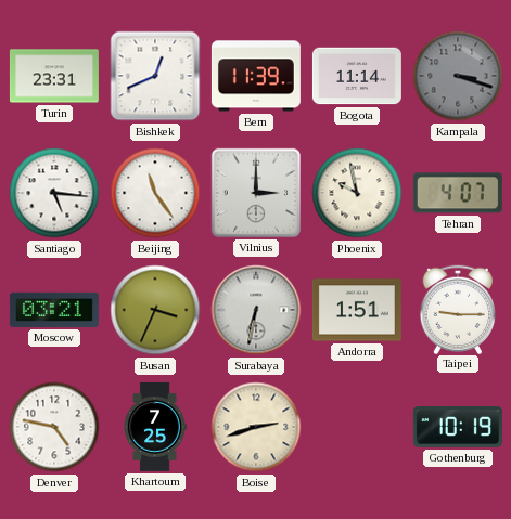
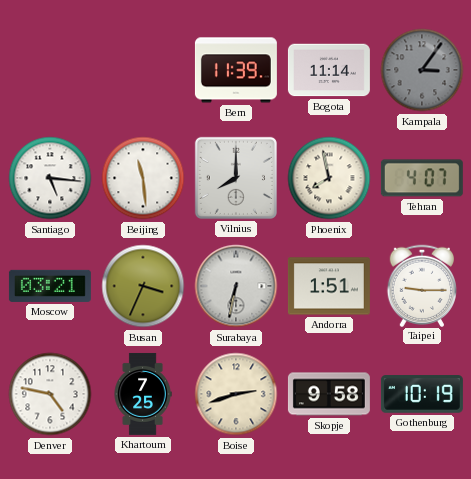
Turin: 23:31 -> none
Bishkek: 12:41 -> none
Kampala: 3:18 -> 3:06
Beijing: 11:24 -> 11:29
Vilnius: 3:00 -> 8:00
Phoenix: 9:58 -> 7:58
Skopje: none -> 9:58
